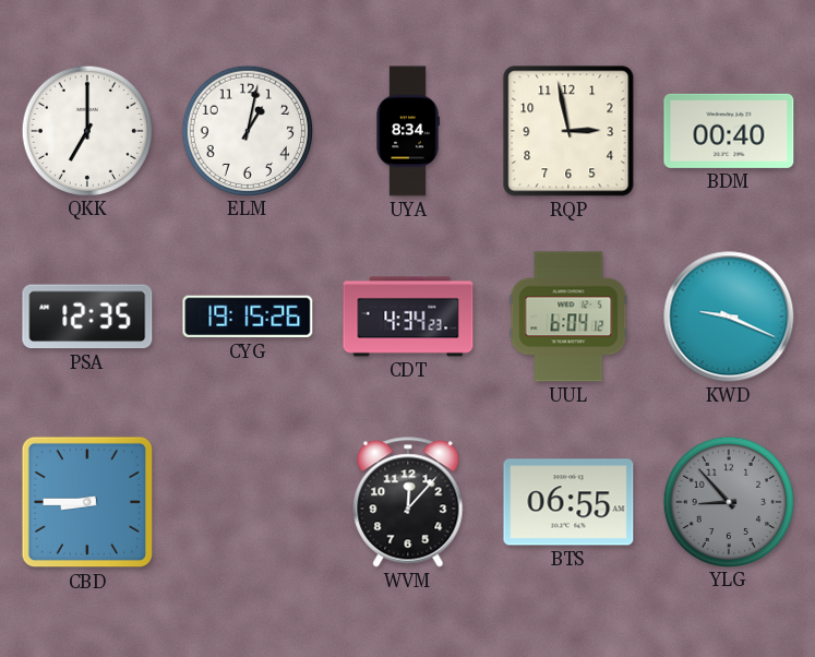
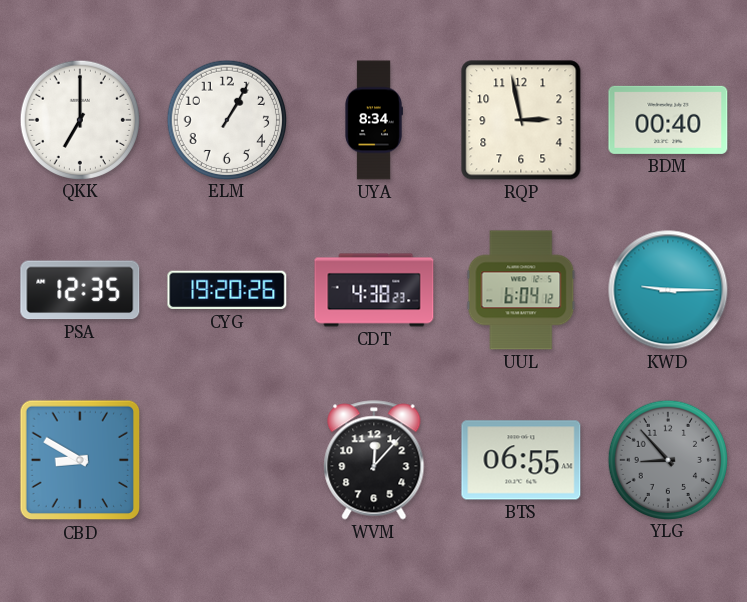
ELM: 1:02 -> 1:05
CYG: 19:15 -> 19:20
CDT: 4:34 -> 4:38
KWD: 9:19 -> 9:15
CBD: 8:45 -> 8:50
